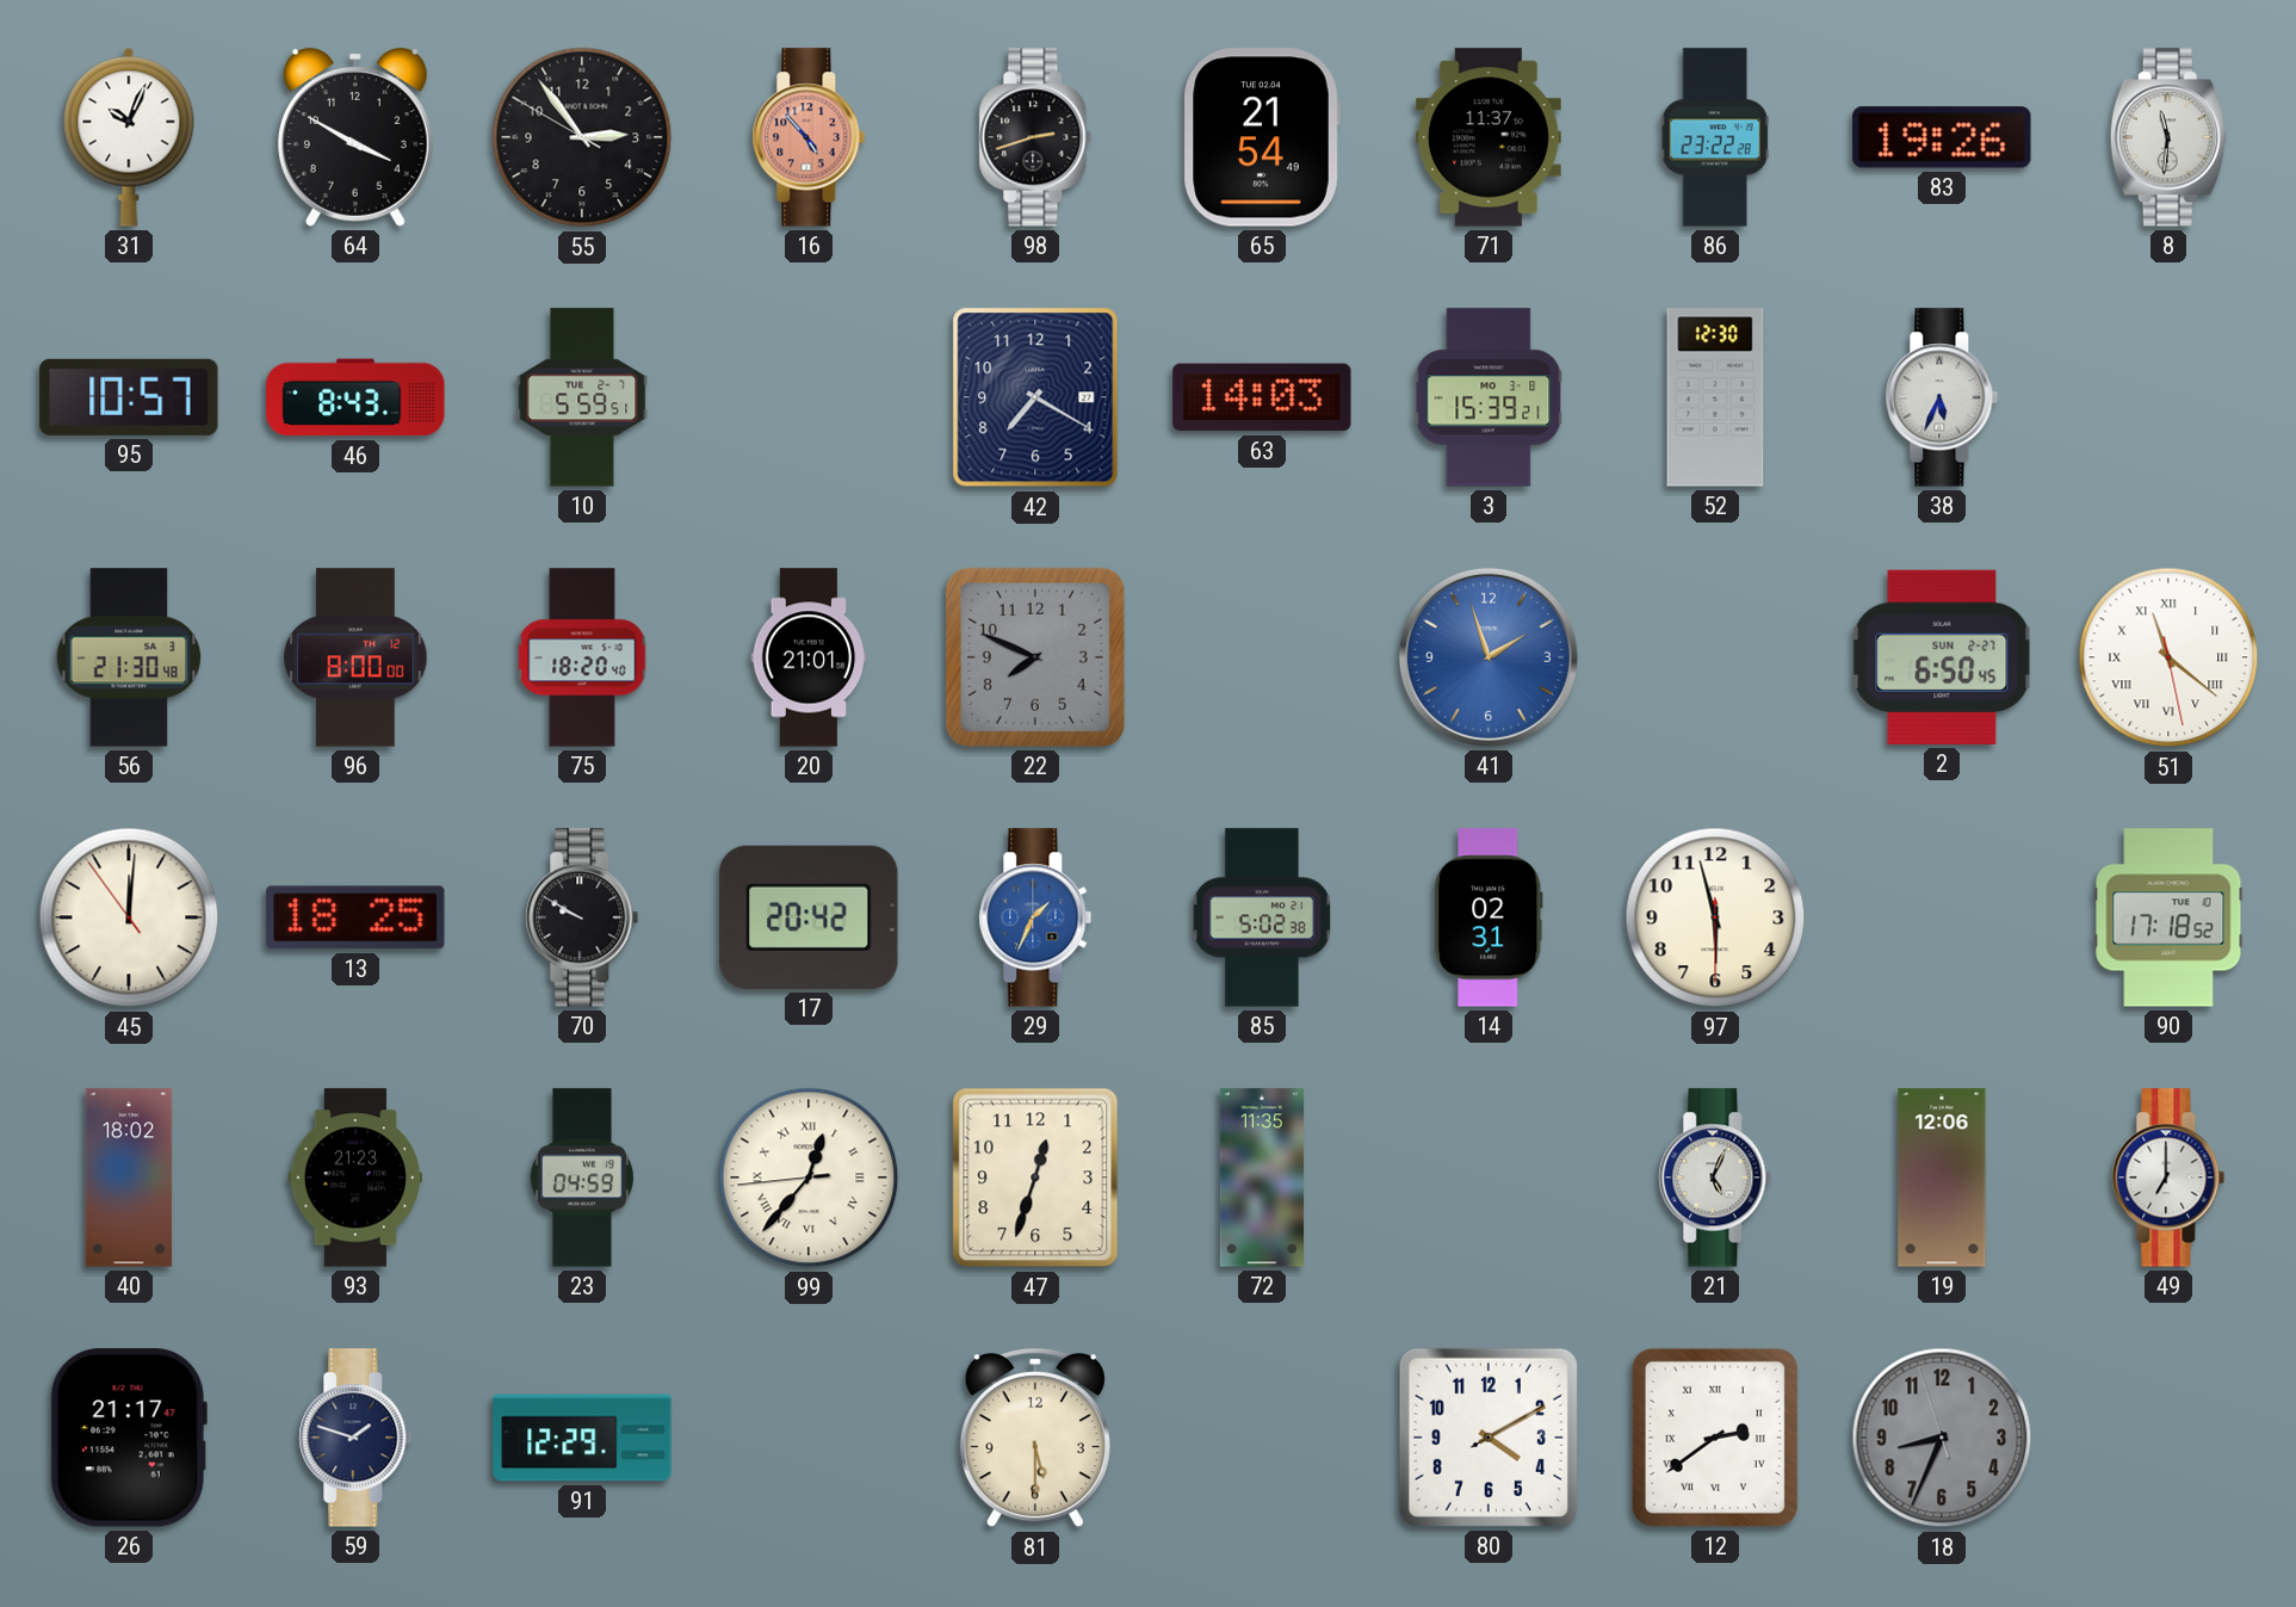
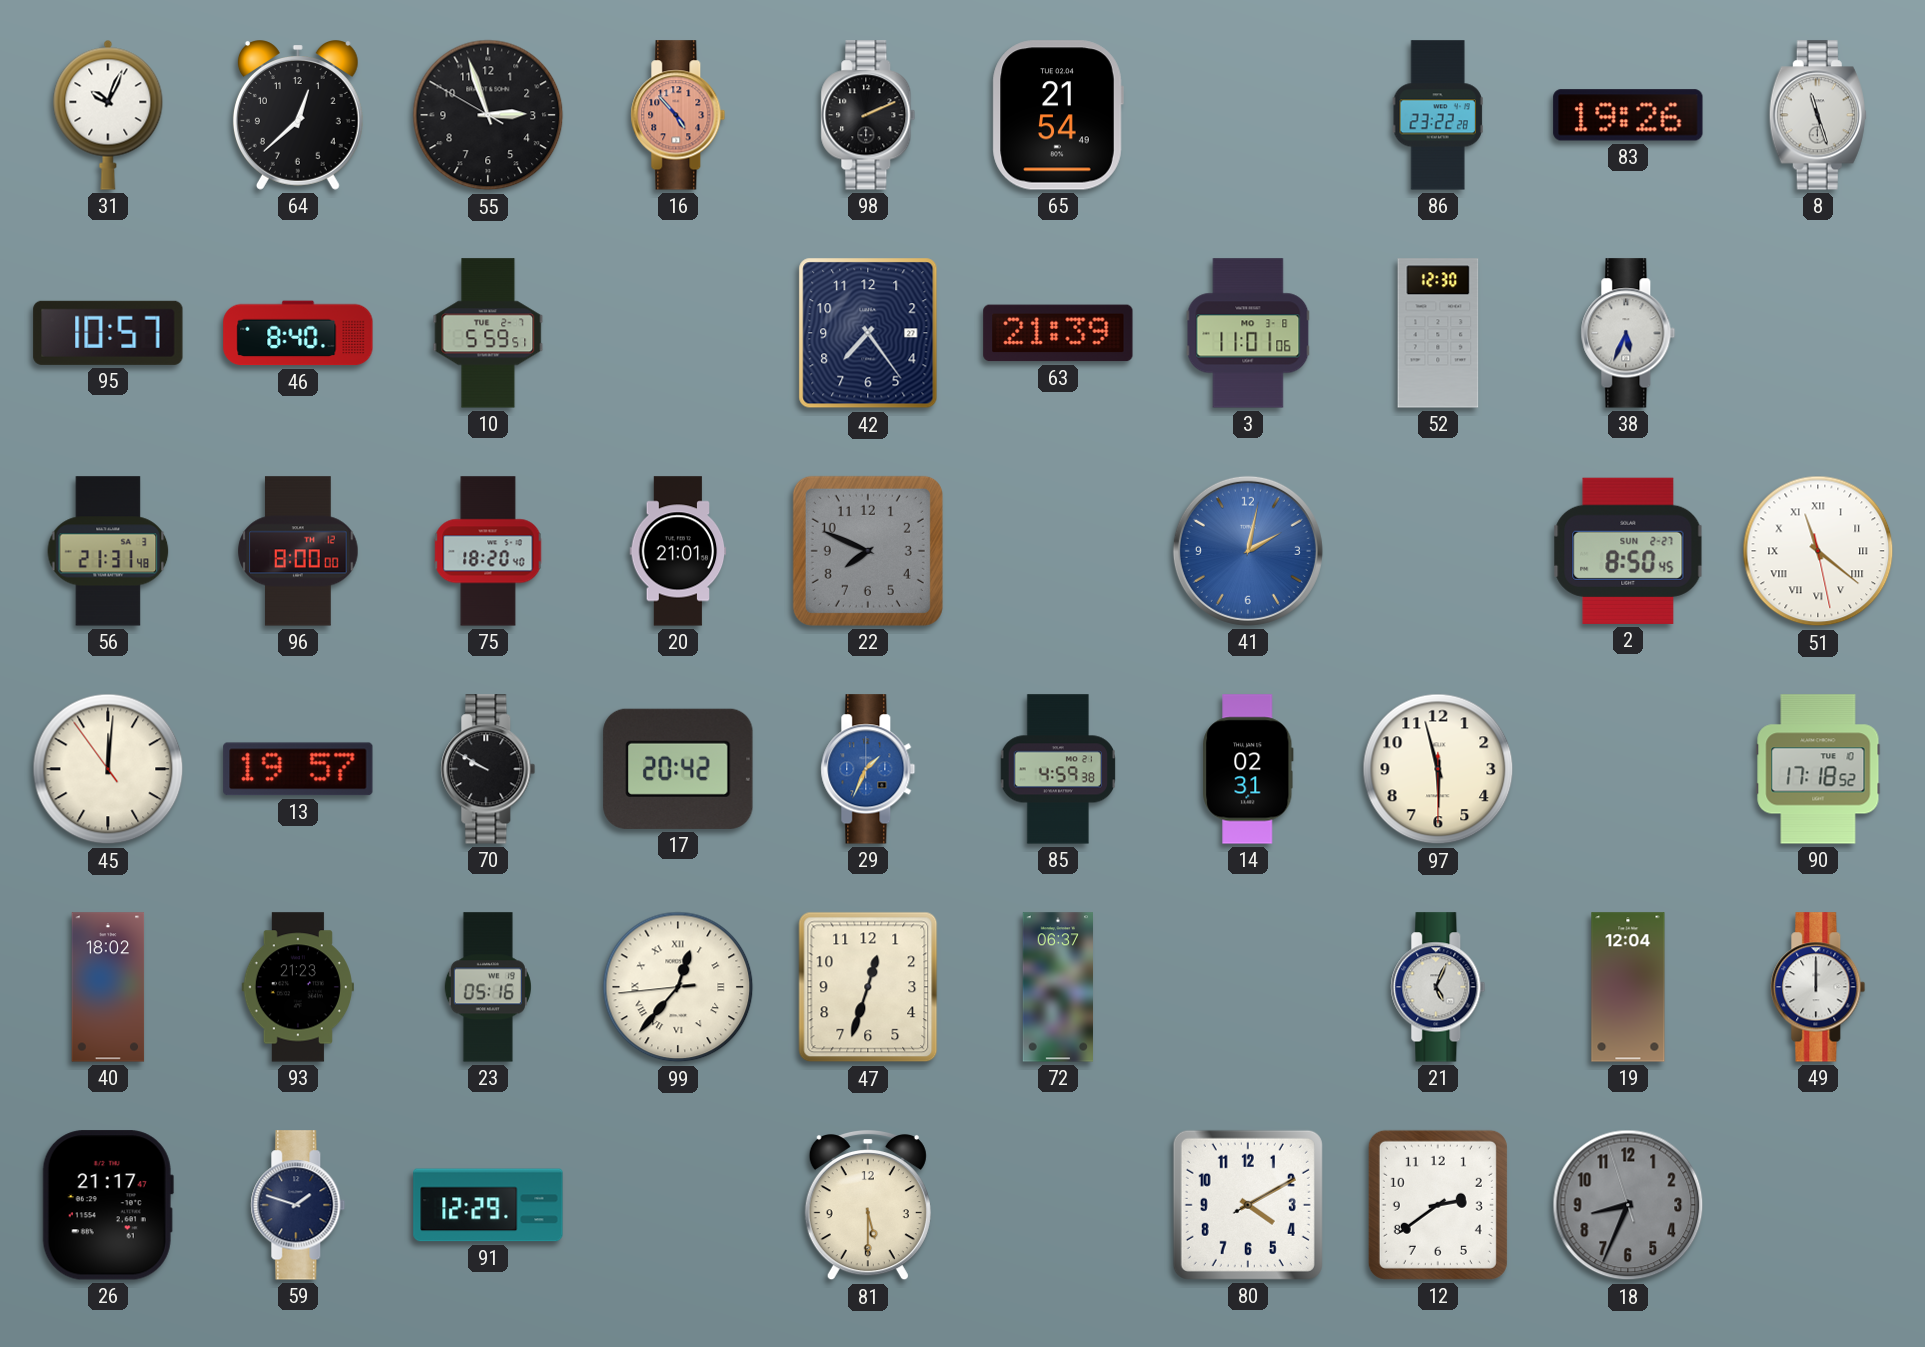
64: 3:50 -> 12:38
55: 2:53 -> 2:56
98: 2:42 -> 2:11
71: 11:37 -> none
8: 11:31 -> 11:27
46: 8:43 -> 8:40
42: 7:20 -> 7:24
63: 14:03 -> 21:39
3: 15:39 -> 11:01
56: 21:30 -> 21:31
41: 1:57 -> 2:02
2: 6:50 -> 8:50
13: 18:25 -> 19:57
85: 5:02 -> 4:59
23: 04:59 -> 05:16
72: 11:35 -> 06:37
19: 12:06 -> 12:04
49: 7:00 -> 12:00
12 numerals: Roman -> Arabic
